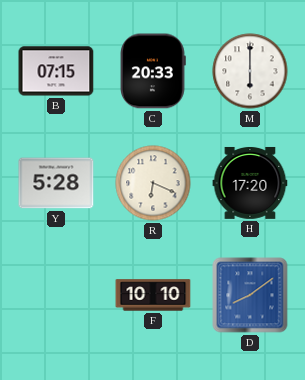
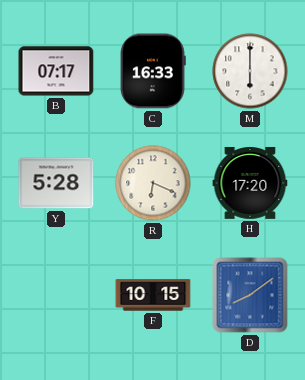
B: 07:15 -> 07:17
C: 20:33 -> 16:33
F: 10:10 -> 10:15
